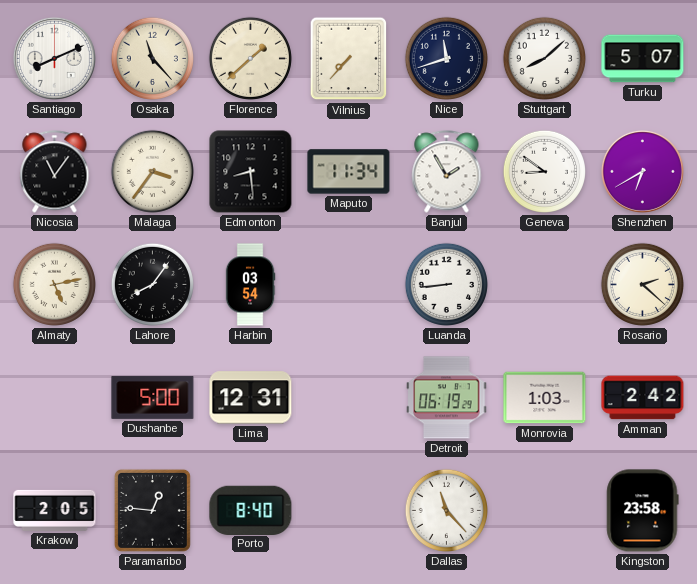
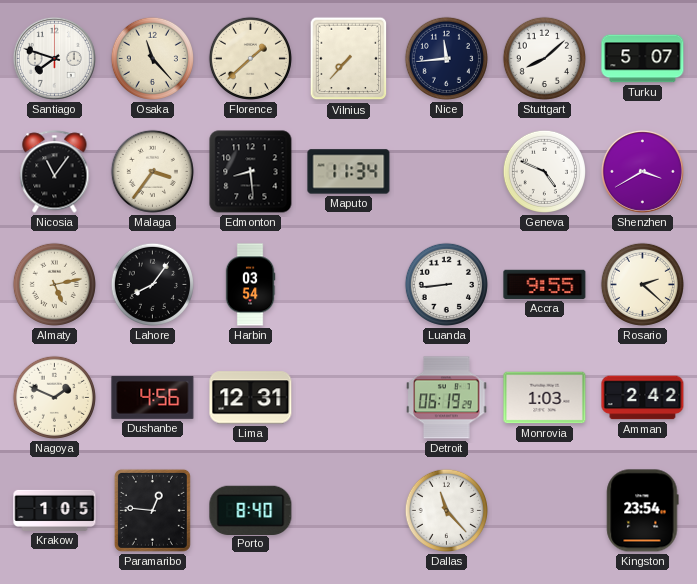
Santiago: 8:11 -> 7:48
Nice: 11:42 -> 11:44
Banjul: 1:55 -> none
Geneva: 8:51 -> 4:49
Shenzhen: 6:40 -> 3:40
Accra: none -> 9:55
Nagoya: none -> 1:49
Dushanbe: 5:00 -> 4:56
Krakow: 2:05 -> 1:05
Kingston: 23:58 -> 23:54
